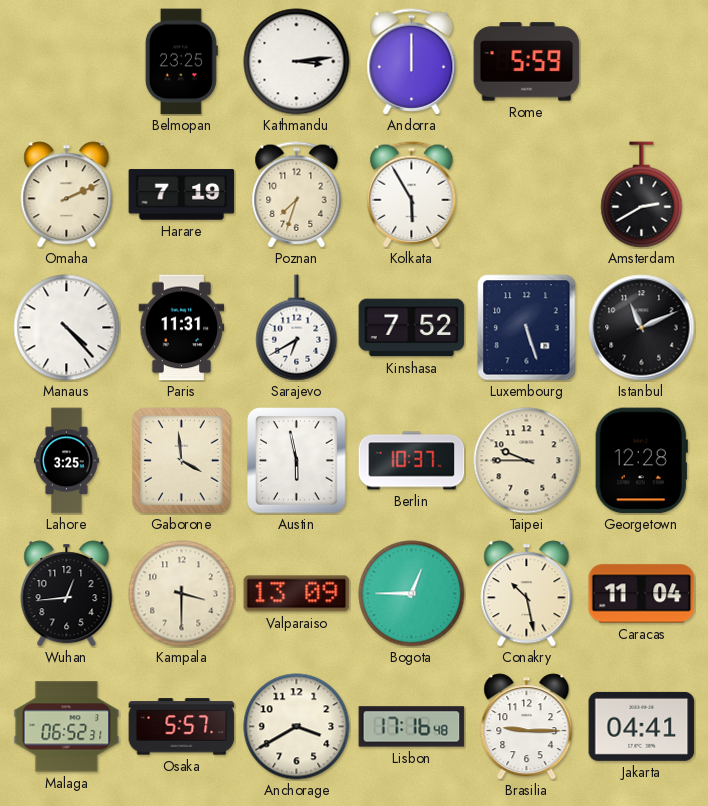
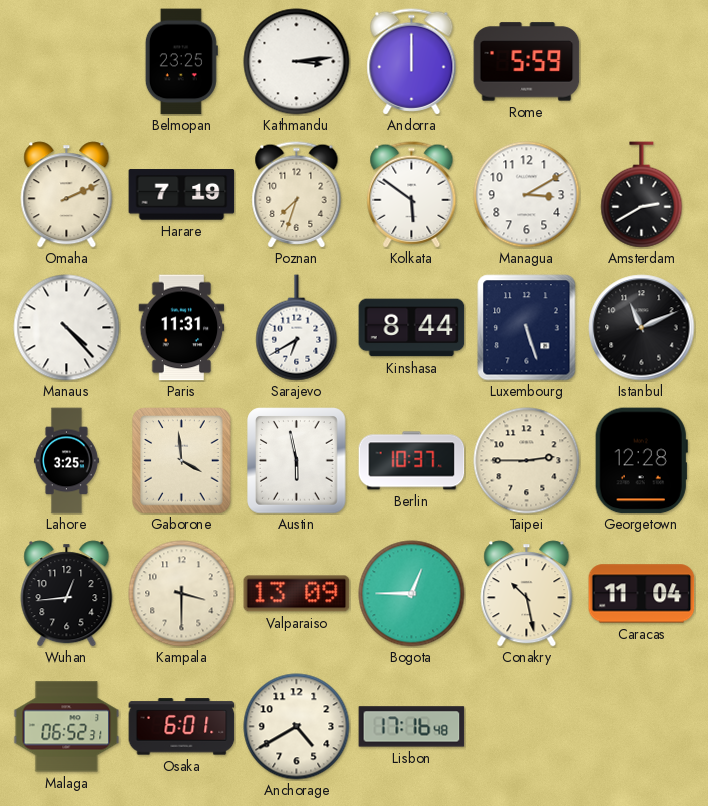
Kolkata: 5:55 -> 5:51
Managua: none -> 3:10
Kinshasa: 7:52 -> 8:44
Taipei: 9:45 -> 2:45
Osaka: 5:57 -> 6:01
Anchorage: 3:40 -> 4:40
Brasilia: 9:15 -> none
Jakarta: 04:41 -> none
